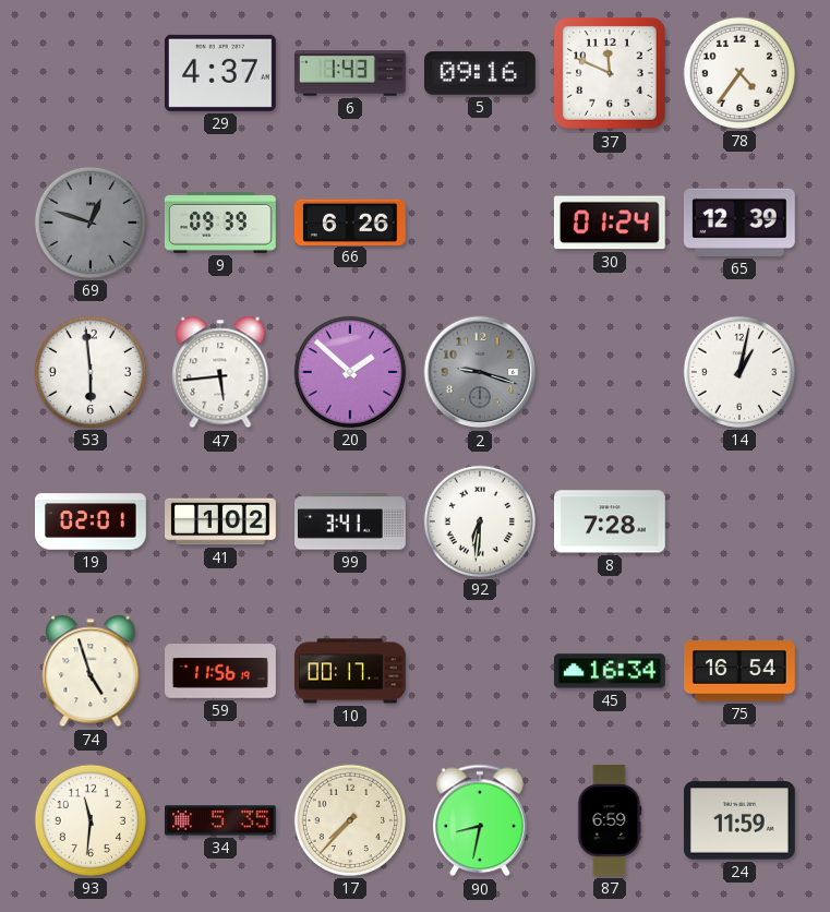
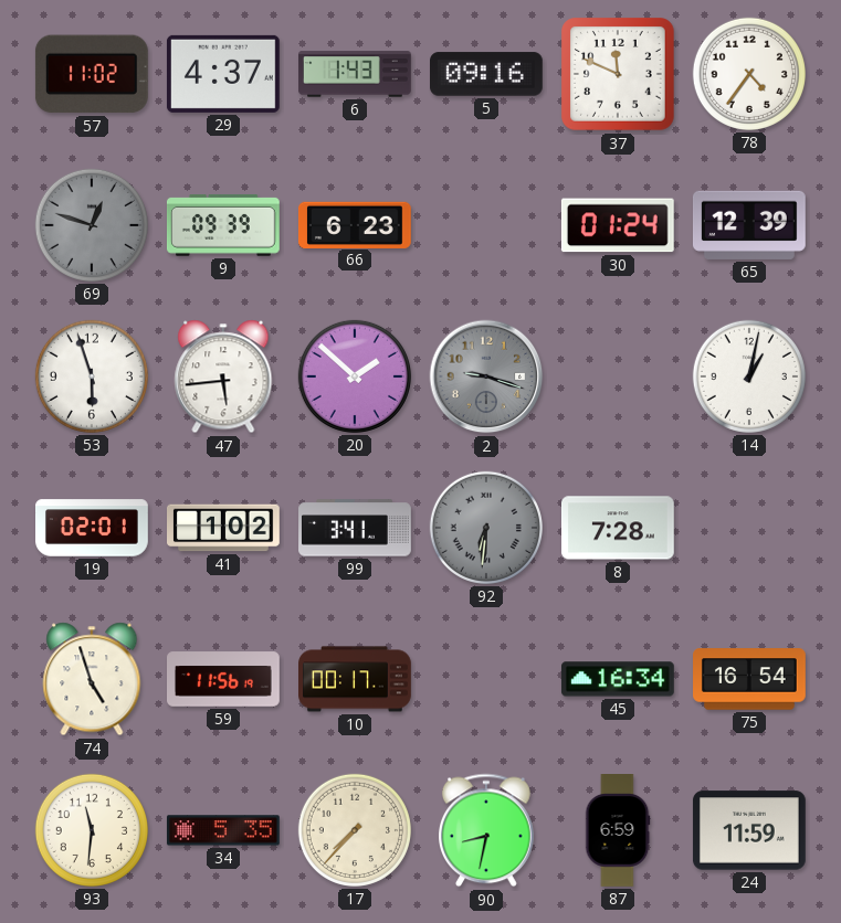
57: none -> 11:02
66: 6:26 -> 6:23
53: 5:59 -> 5:57
92 dial: white -> grey
